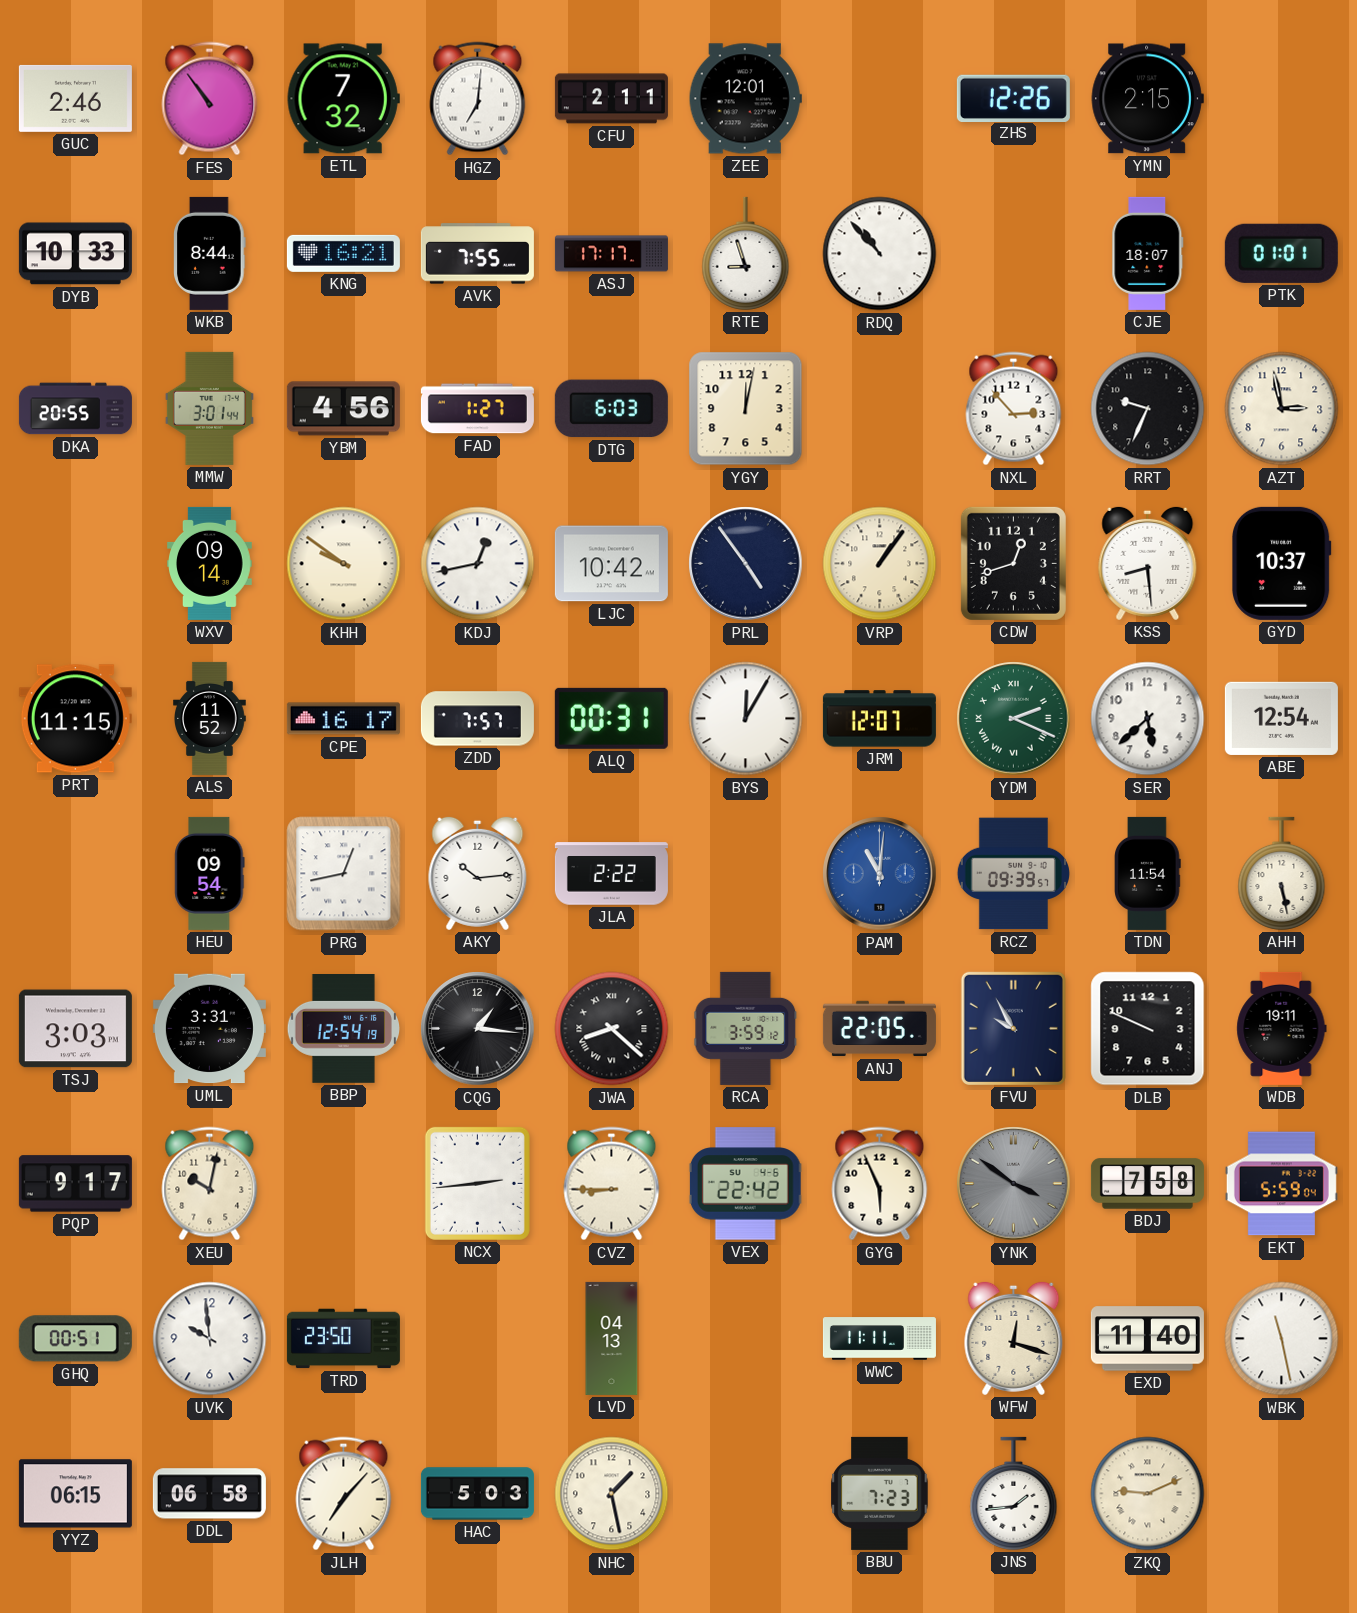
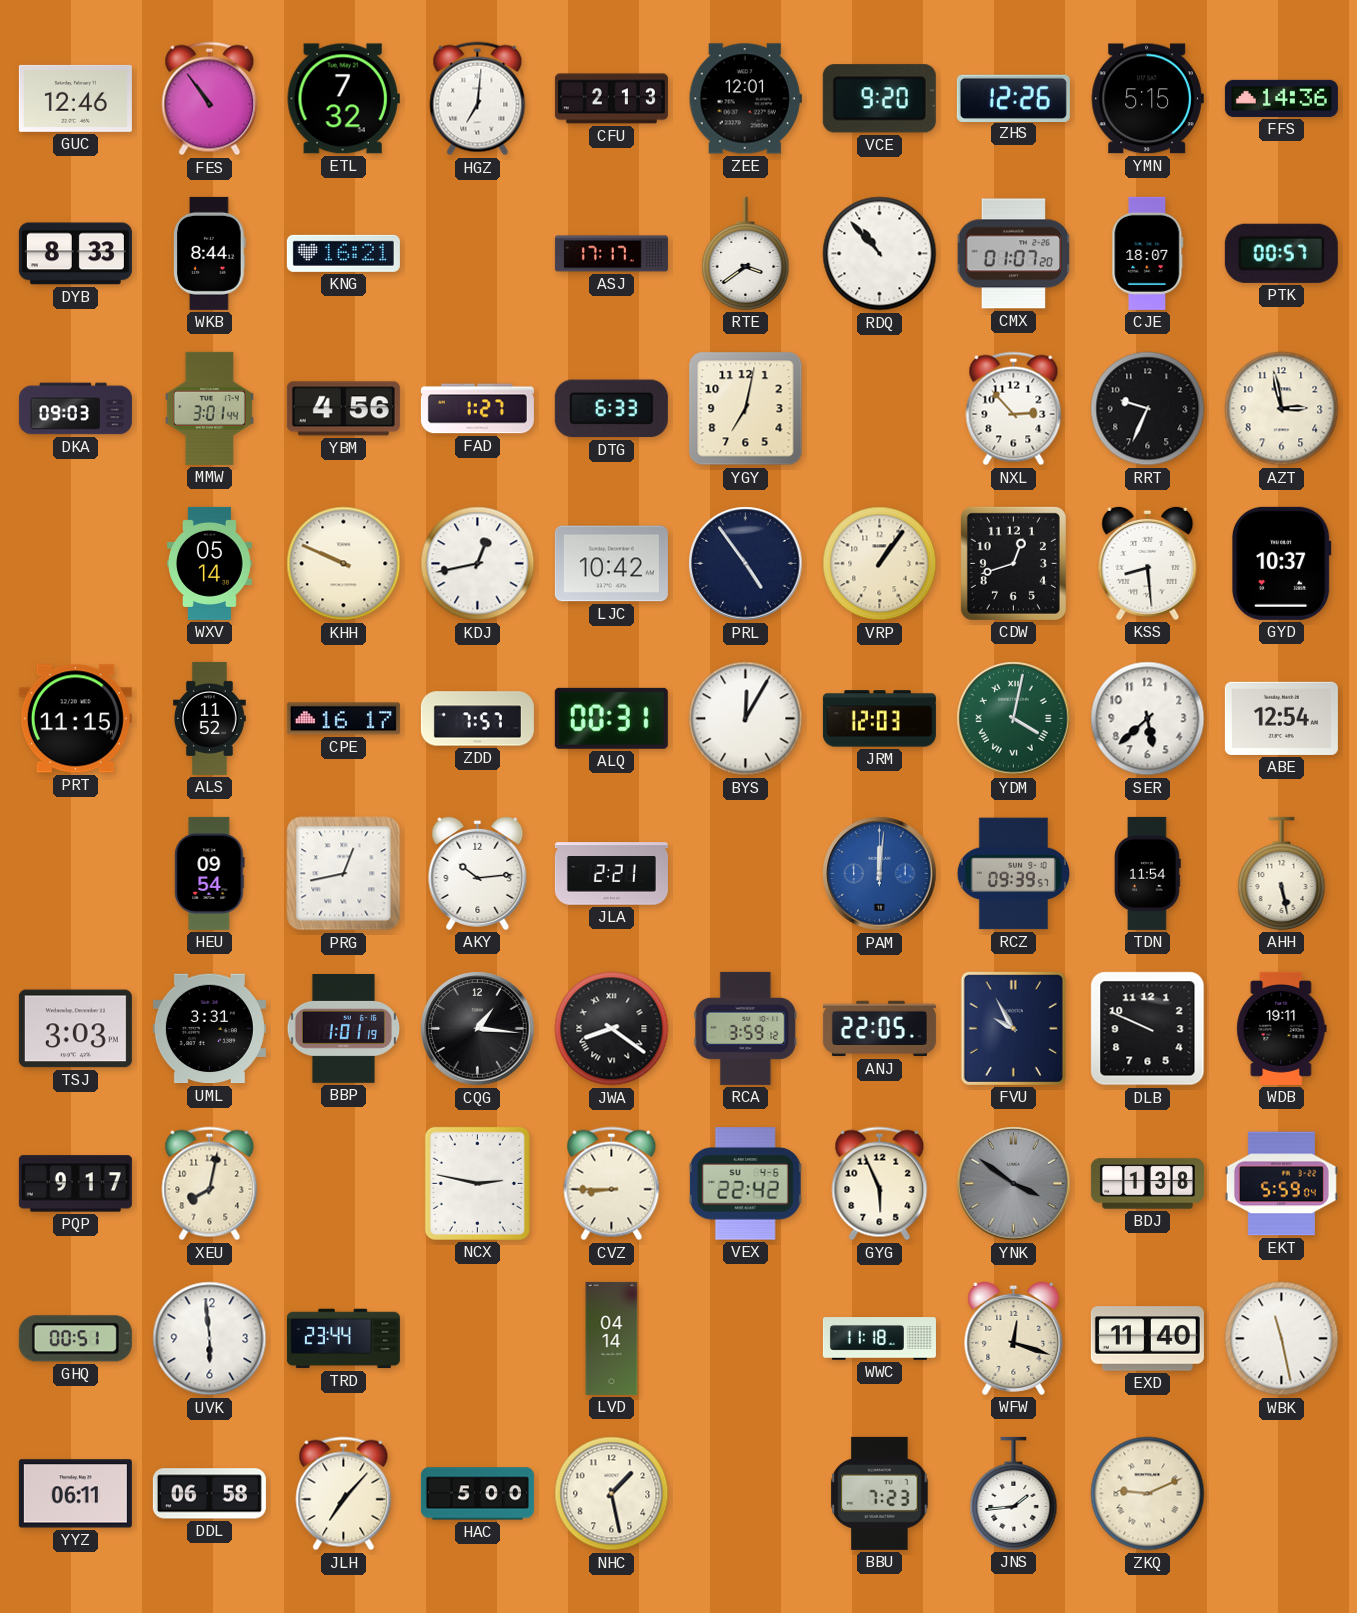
GUC: 2:46 -> 12:46
CFU: 2:11 -> 2:13
VCE: none -> 9:20
YMN: 2:15 -> 5:15
FFS: none -> 14:36
DYB: 10:33 -> 8:33
AVK: 7:55 -> none
RTE: 8:57 -> 3:39
CMX: none -> 01:07
PTK: 01:01 -> 00:57
DKA: 20:55 -> 09:03
DTG: 6:03 -> 6:33
YGY: 12:02 -> 7:02
WXV: 09:14 -> 05:14
KHH: 9:51 -> 9:49
JRM: 12:07 -> 12:03
YDM: 2:19 -> 4:02
JLA: 2:22 -> 2:21
PAM: 11:01 -> 12:01
BBP: 12:54 -> 1:01
JWA: 8:22 -> 8:21
XEU: 10:02 -> 8:02
NCX: 2:44 -> 2:47
BDJ: 7:58 -> 1:38
UVK: 9:59 -> 5:59
TRD: 23:50 -> 23:44
LVD: 04:13 -> 04:14
WWC: 11:11 -> 11:18
YYZ: 06:15 -> 06:11
HAC: 5:03 -> 5:00
